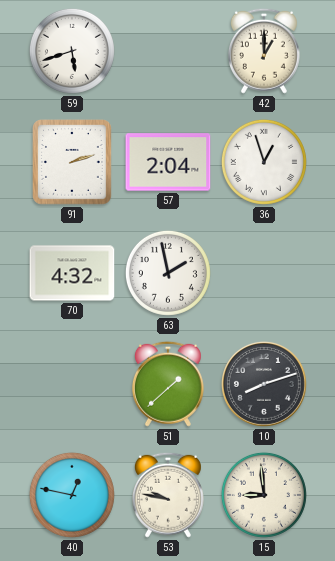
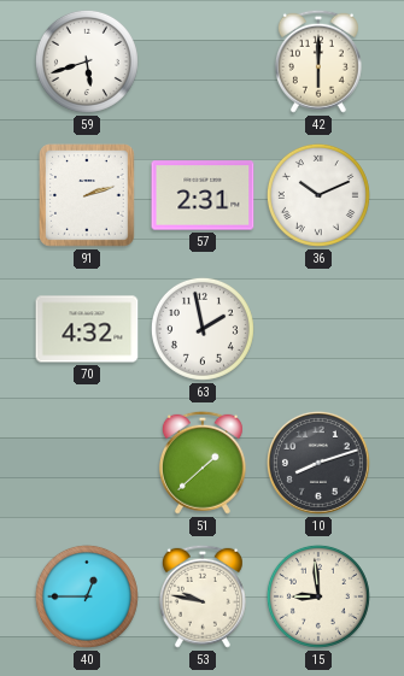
42: 1:00 -> 6:00
57: 2:04 -> 2:31
36: 12:57 -> 10:11
40: 12:47 -> 12:45
